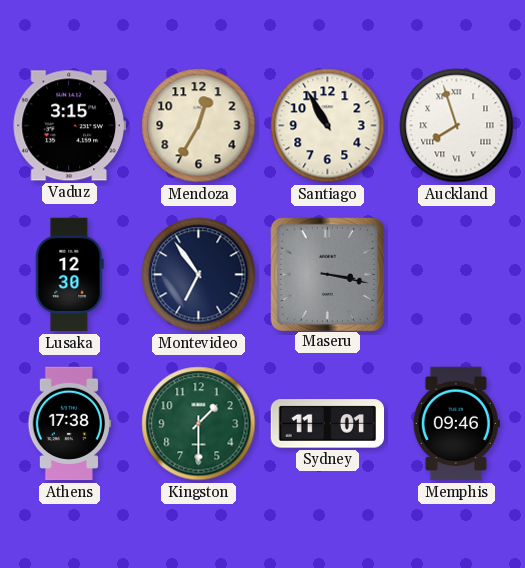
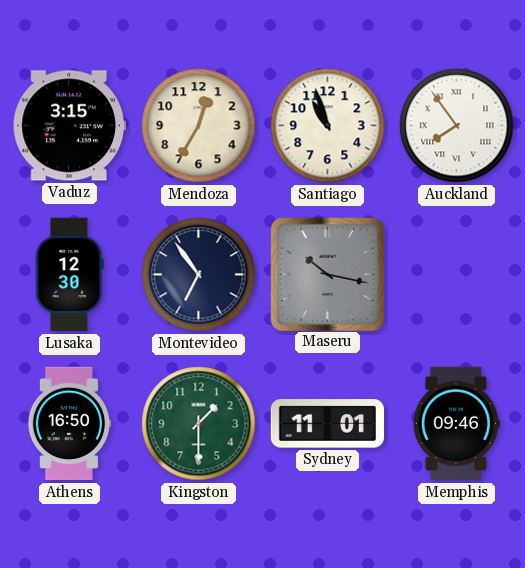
Santiago: 10:55 -> 10:57
Auckland: 7:57 -> 7:54
Maseru: 3:17 -> 10:17
Athens: 17:38 -> 16:50
